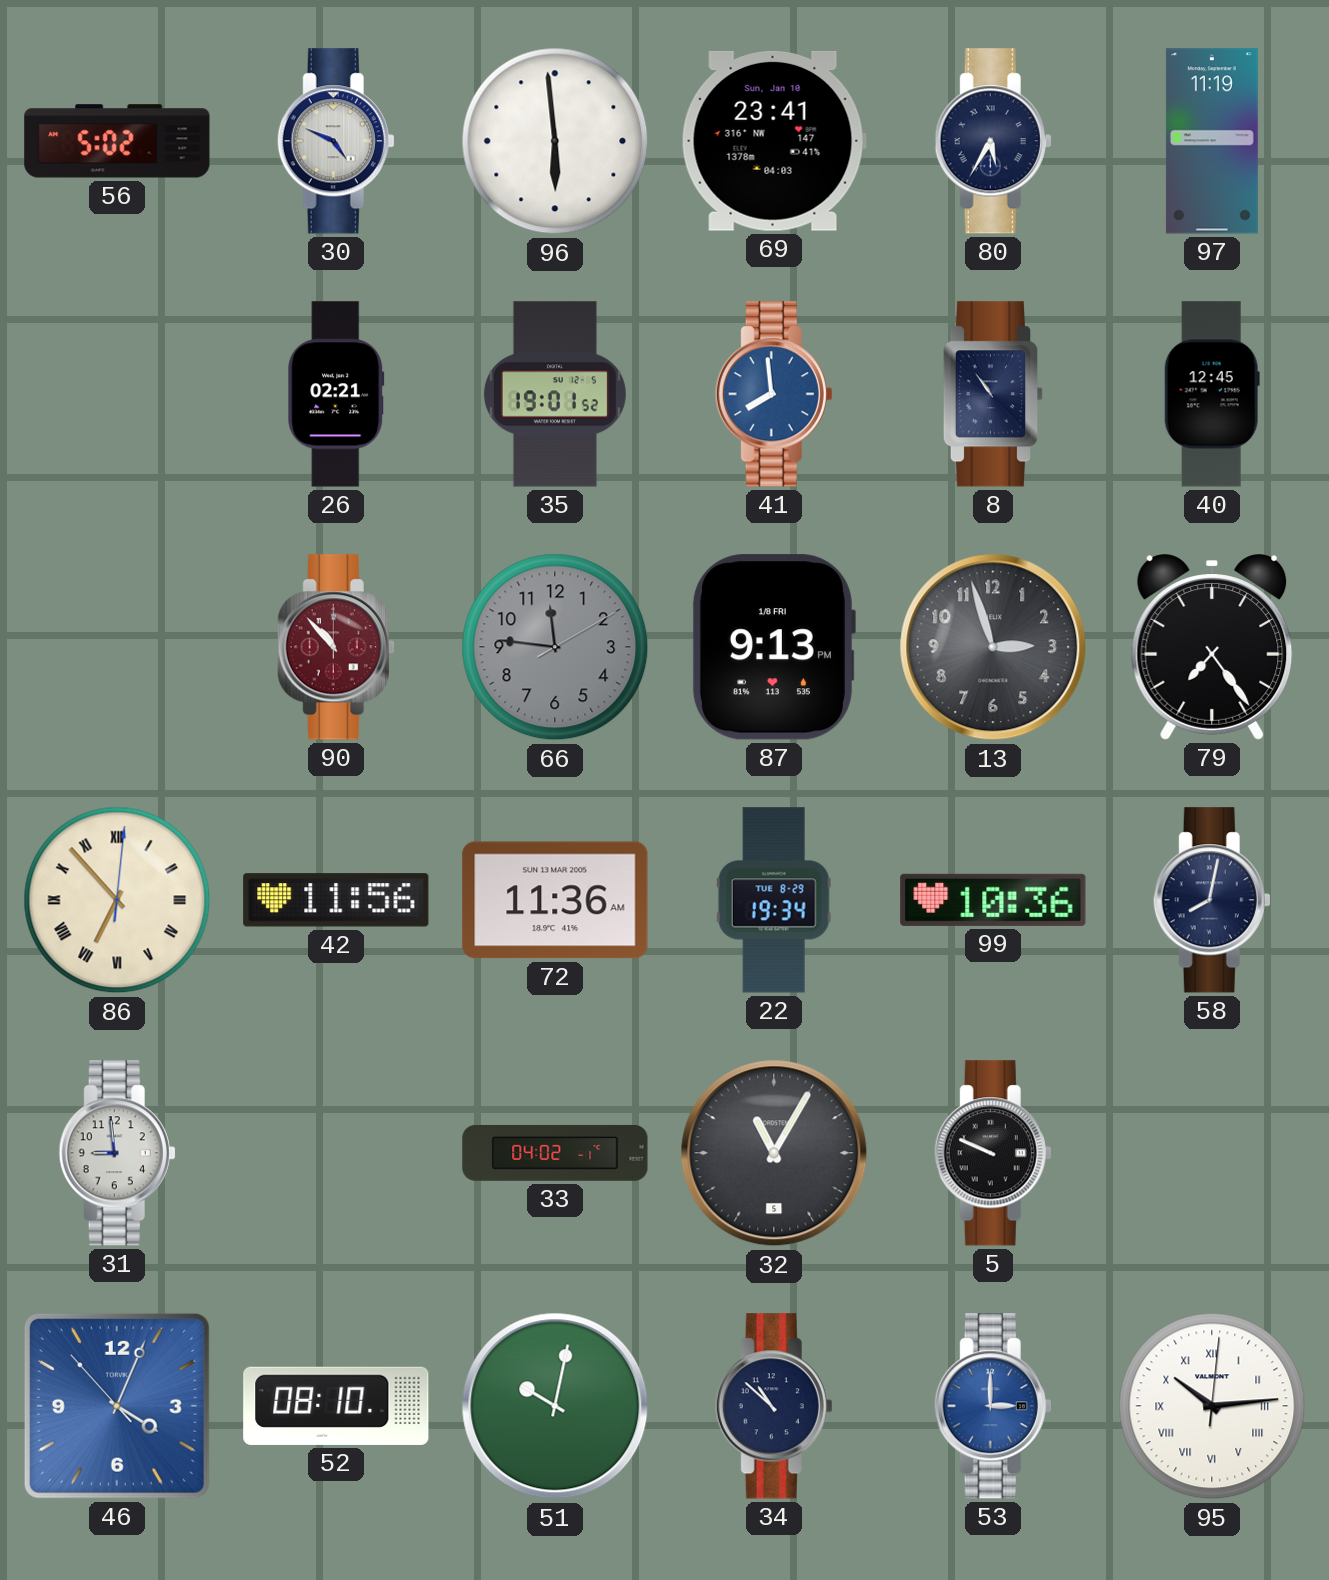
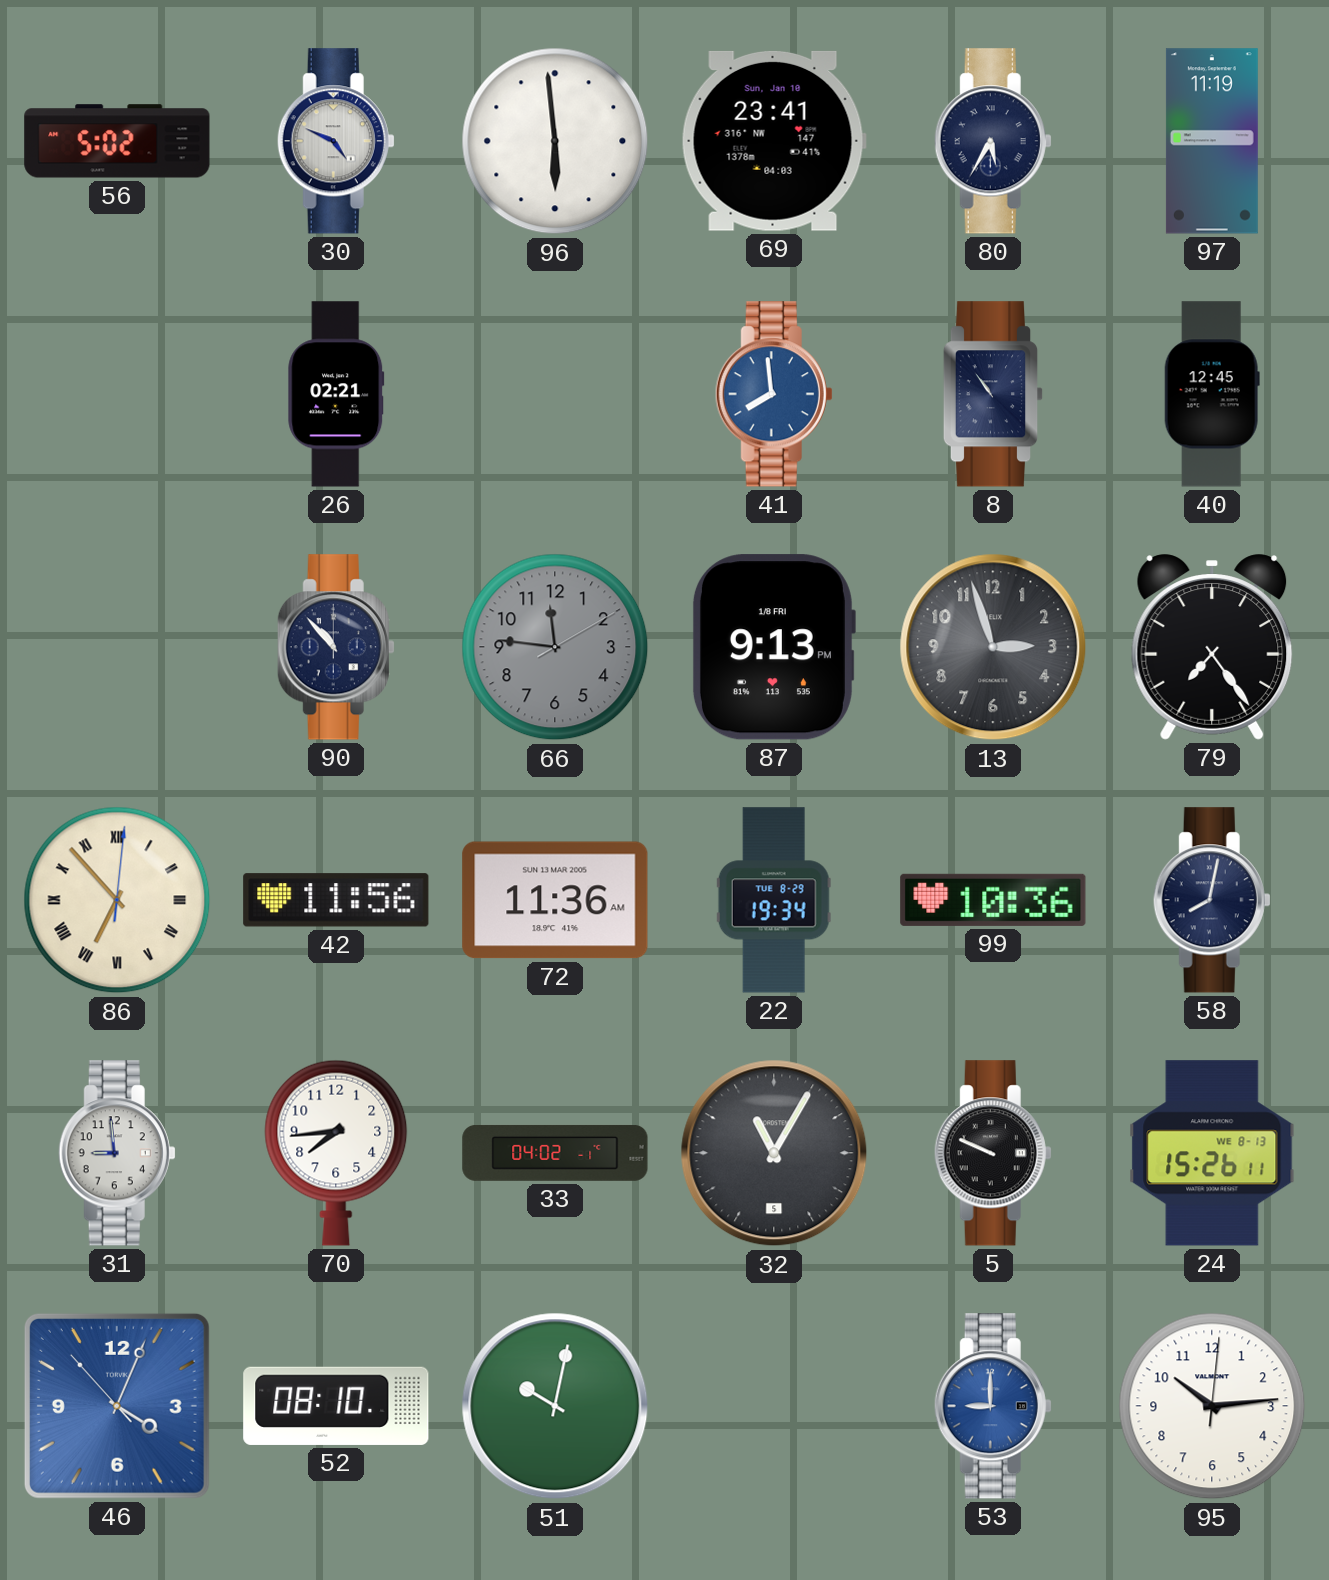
35: 19:01 -> none
90 dial: burgundy -> navy
70: none -> 7:44
24: none -> 15:26
34: 10:52 -> none
53: 3:00 -> 9:00
95 numerals: Roman -> Arabic
